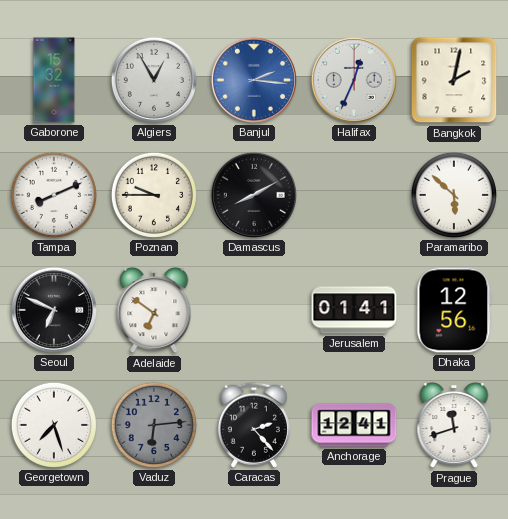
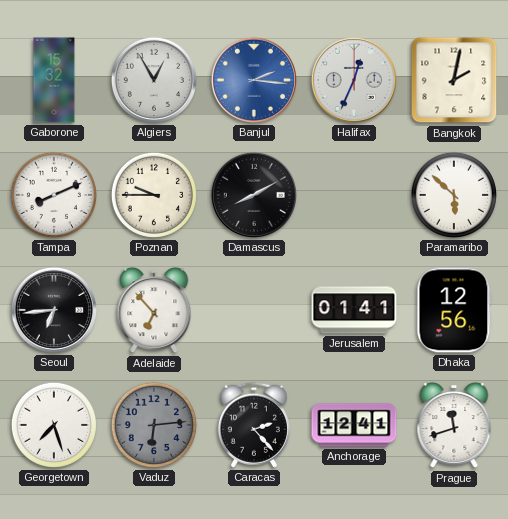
Seoul: 6:49 -> 6:44
Adelaide: 6:51 -> 6:53
